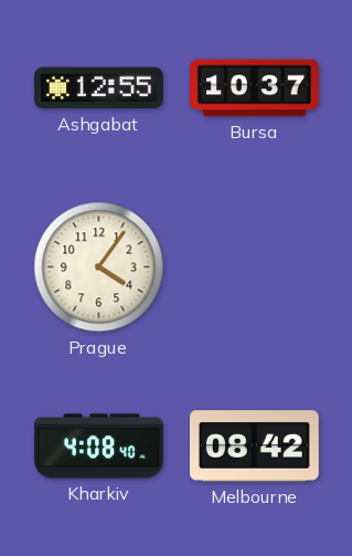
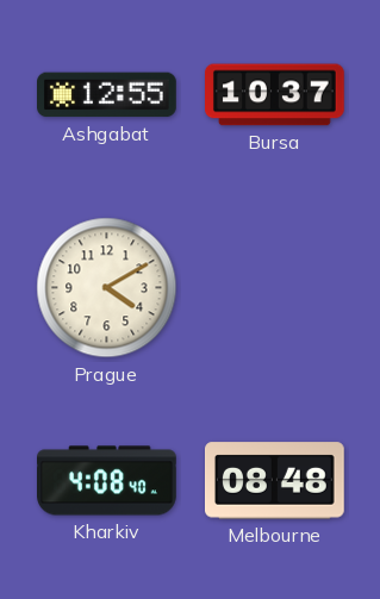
Prague: 4:06 -> 4:10
Melbourne: 08:42 -> 08:48
